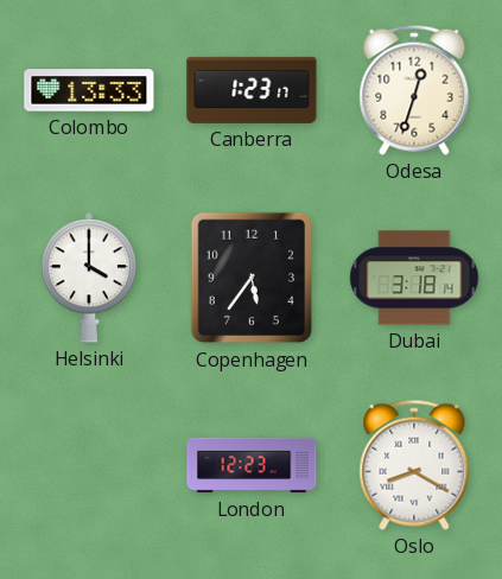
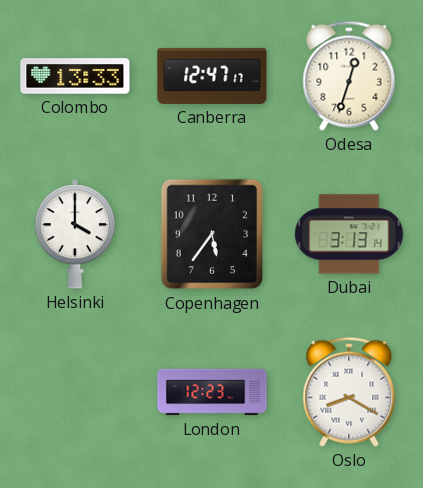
Canberra: 1:23 -> 12:47
Dubai: 3:18 -> 3:13
